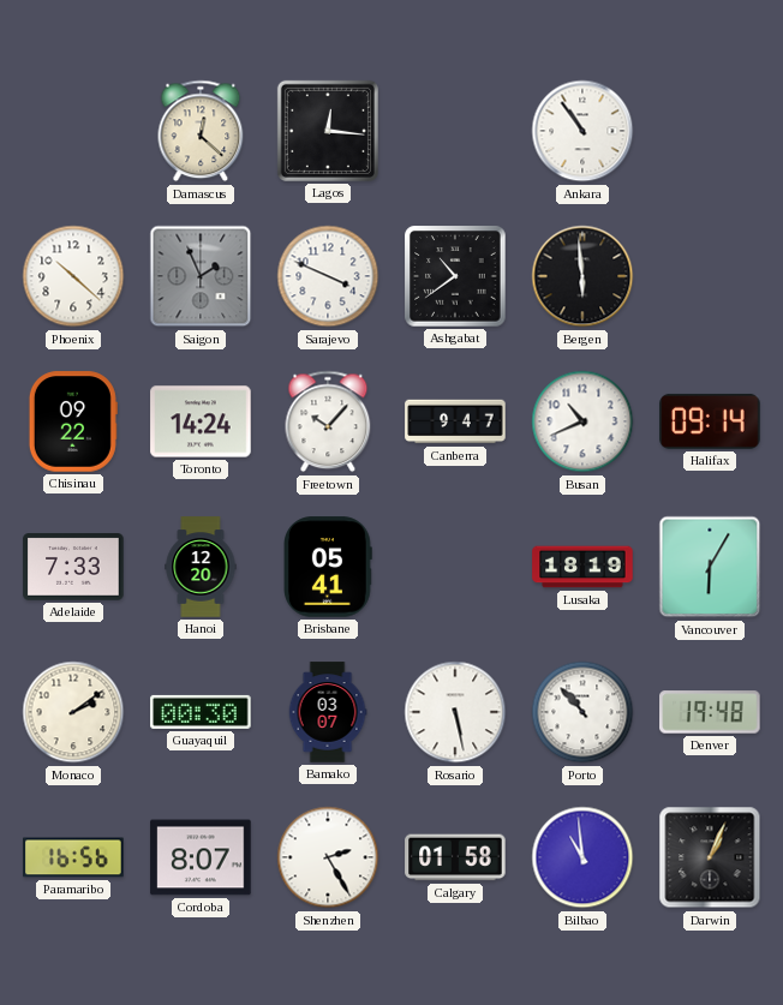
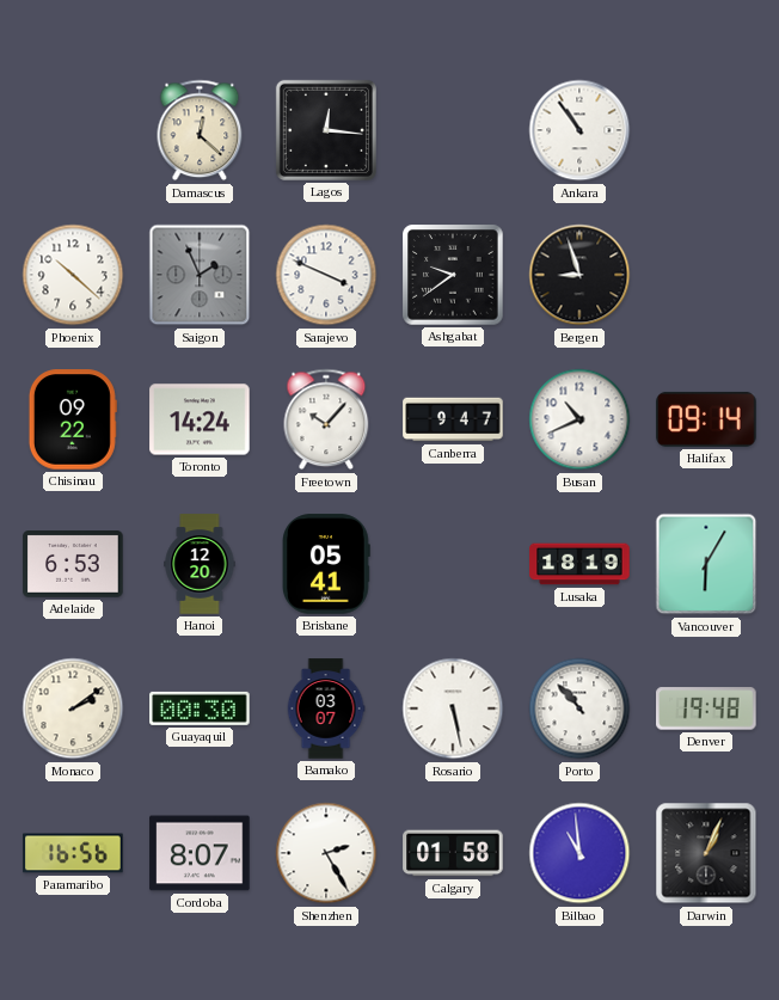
Ashgabat: 10:39 -> 9:39
Bergen: 5:59 -> 8:57
Adelaide: 7:33 -> 6:53
